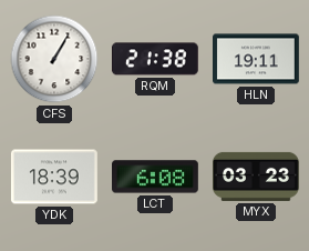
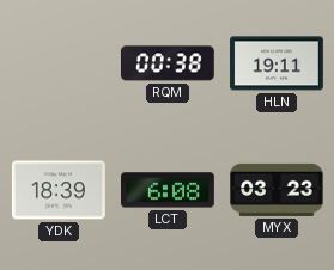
CFS: 1:05 -> none
RQM: 21:38 -> 00:38
